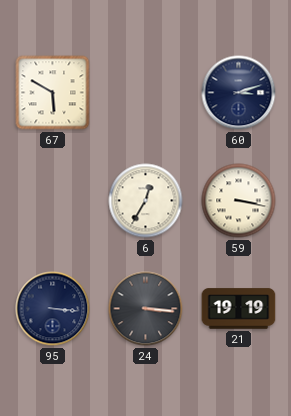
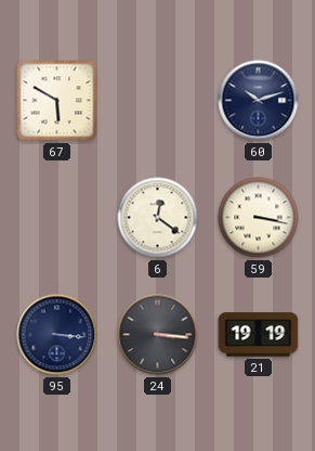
60: 3:12 -> 10:12
6: 12:35 -> 12:21
